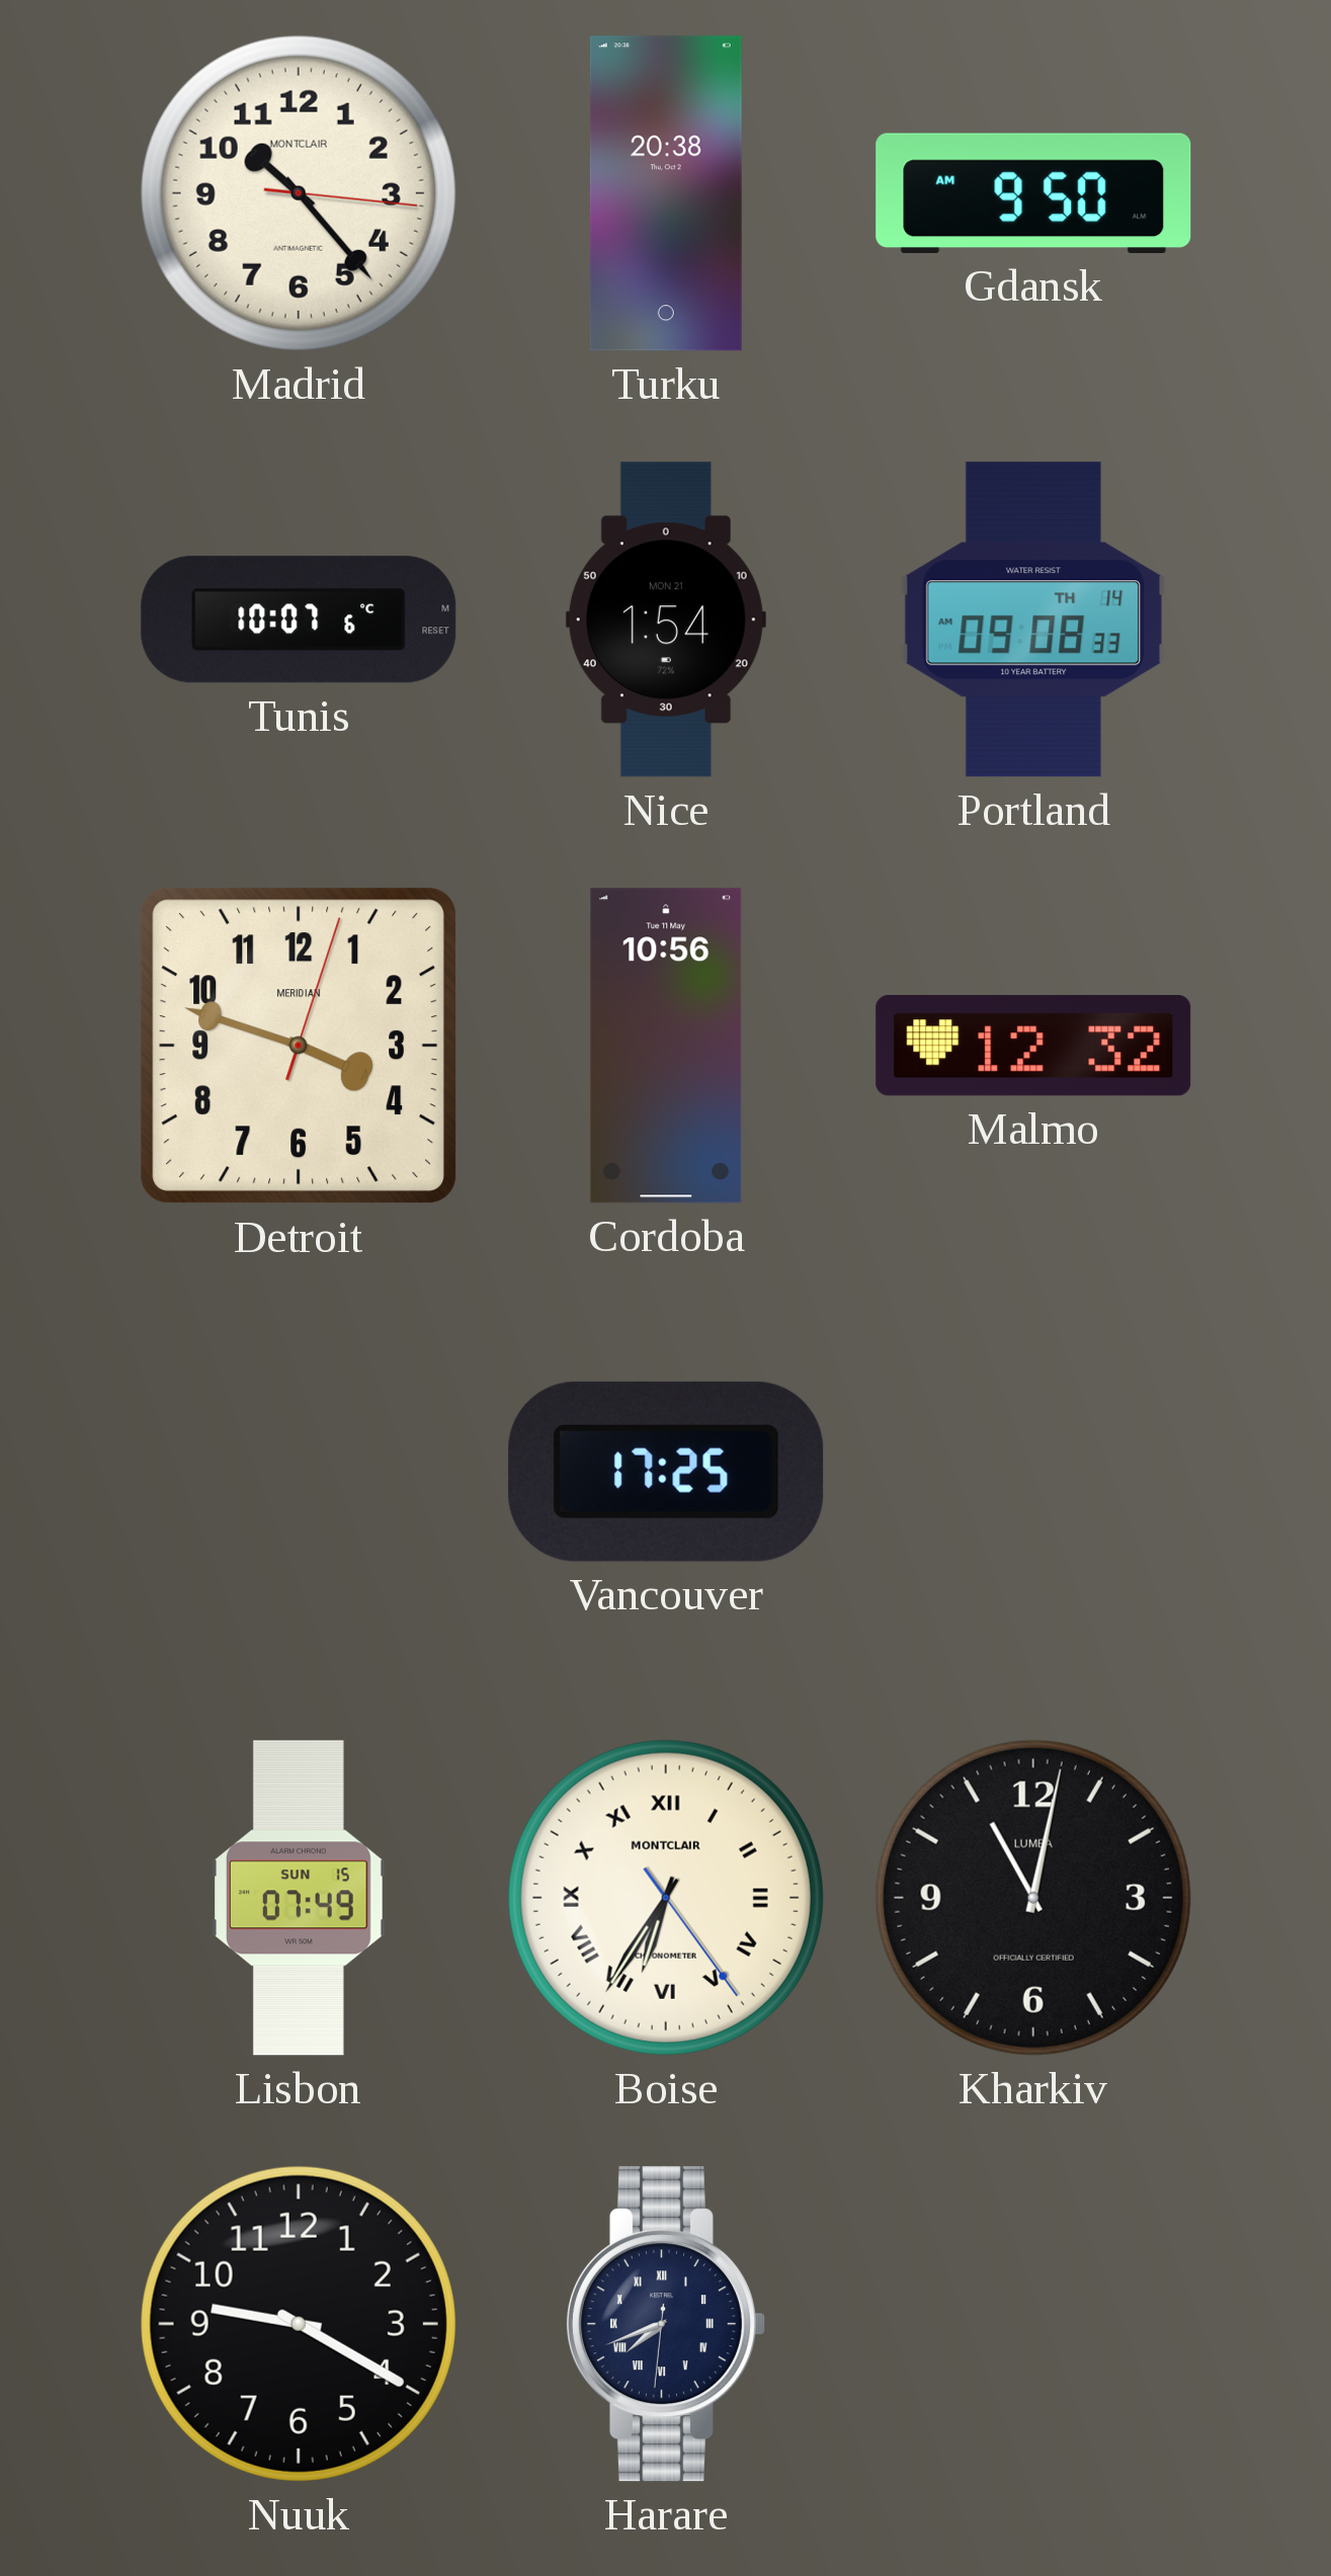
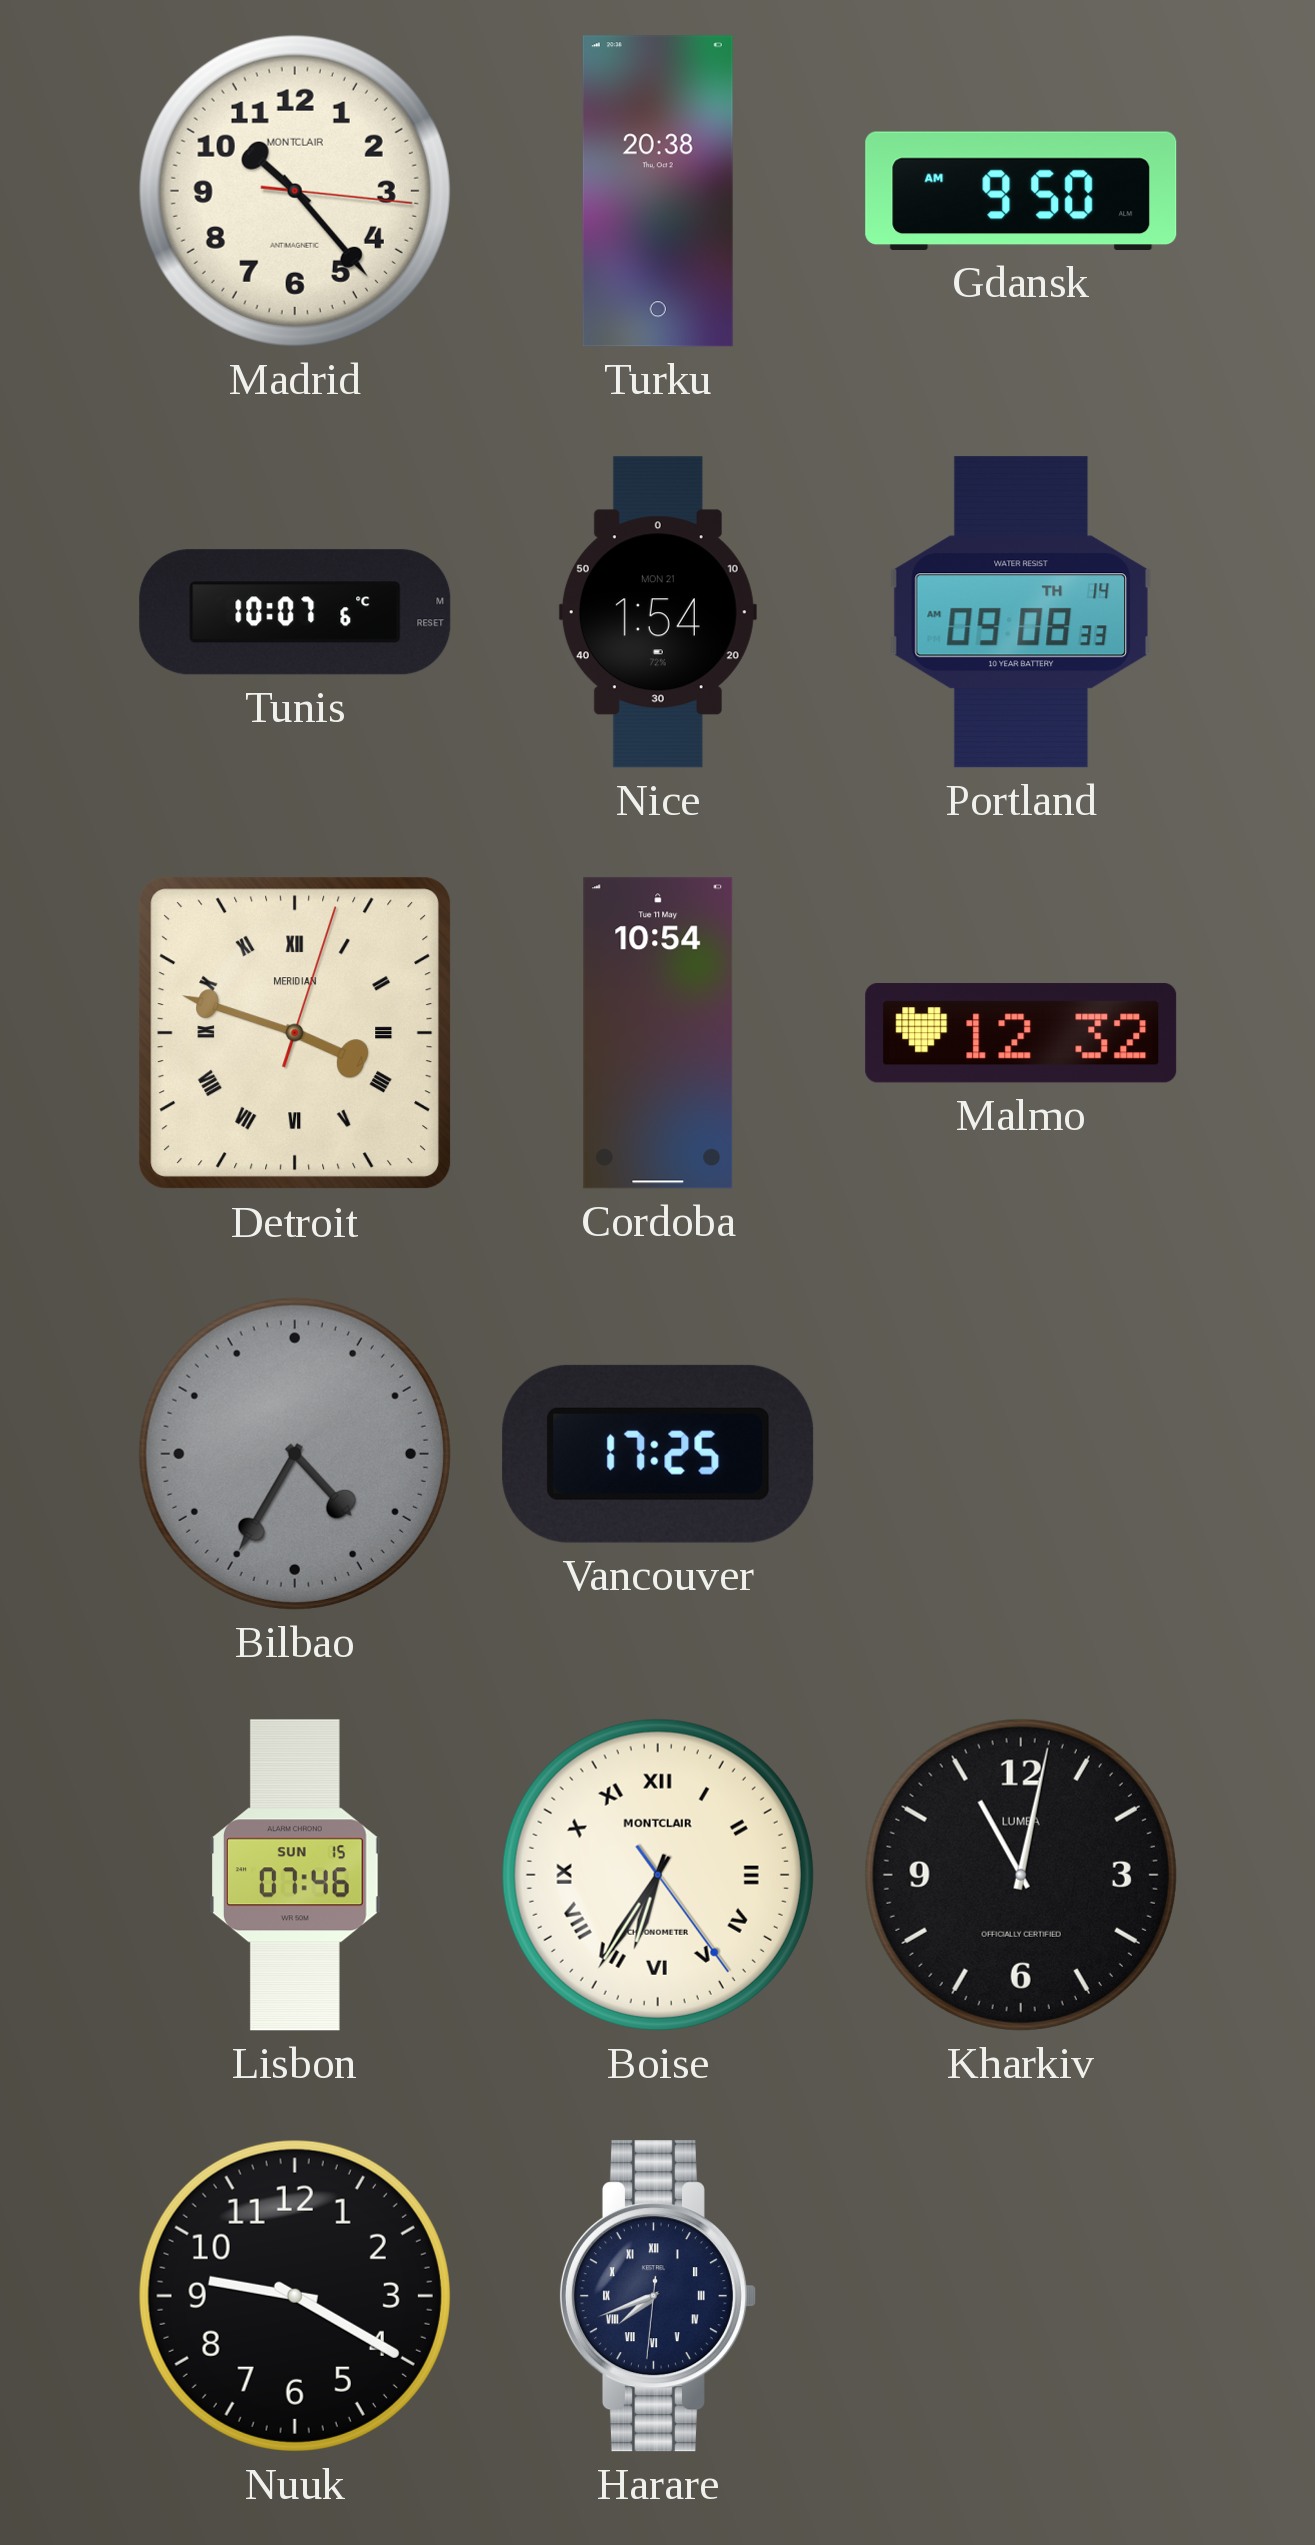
Detroit numerals: Arabic -> Roman
Cordoba: 10:56 -> 10:54
Bilbao: none -> 4:35
Lisbon: 07:49 -> 07:46
